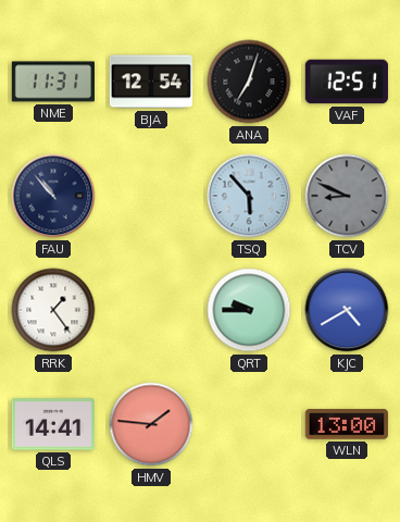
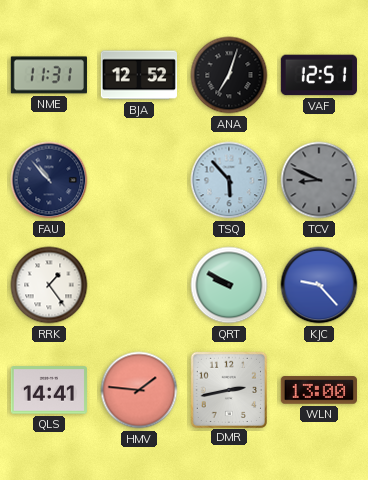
BJA: 12:54 -> 12:52
QRT: 9:45 -> 9:50
KJC: 4:40 -> 9:23
DMR: none -> 2:43
